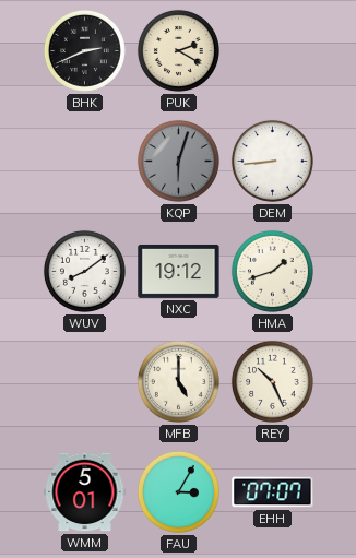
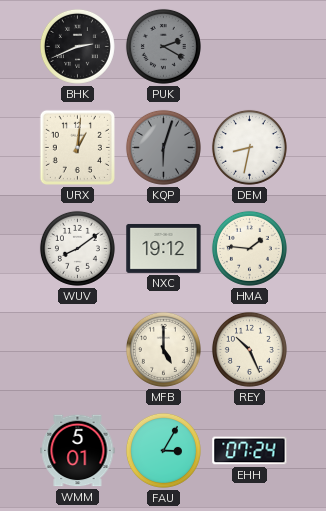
PUK dial: cream -> grey
URX: none -> 1:01
DEM: 8:44 -> 8:32
HMA: 1:42 -> 1:46
EHH: 07:07 -> 07:24
